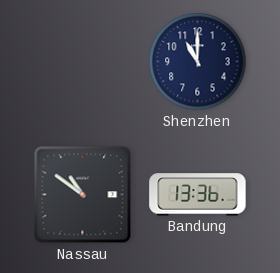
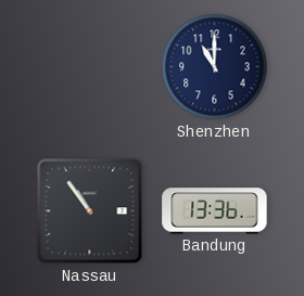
Nassau: 10:51 -> 10:54
